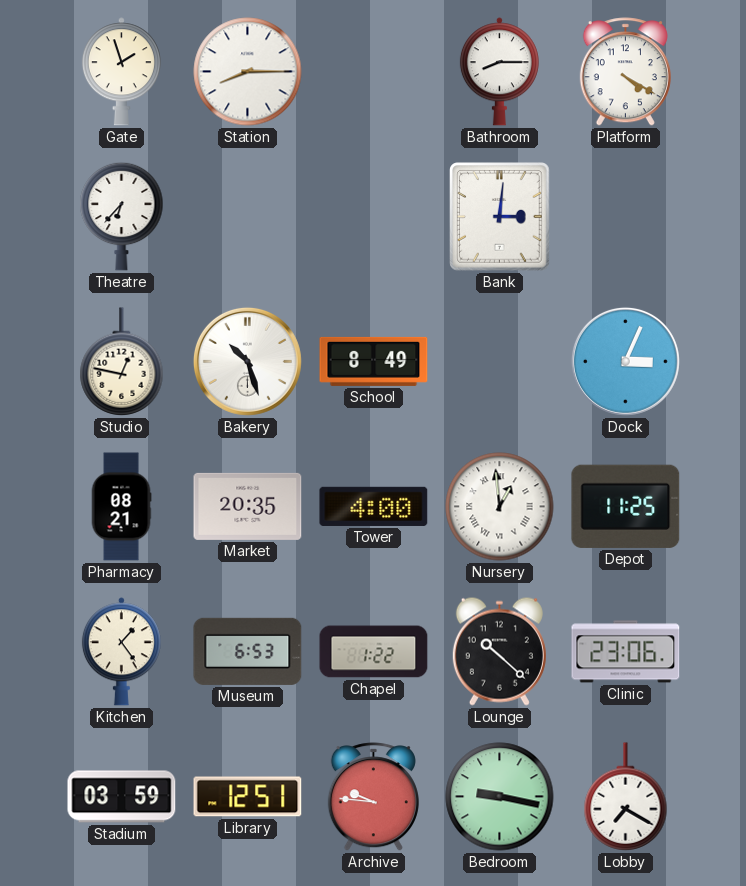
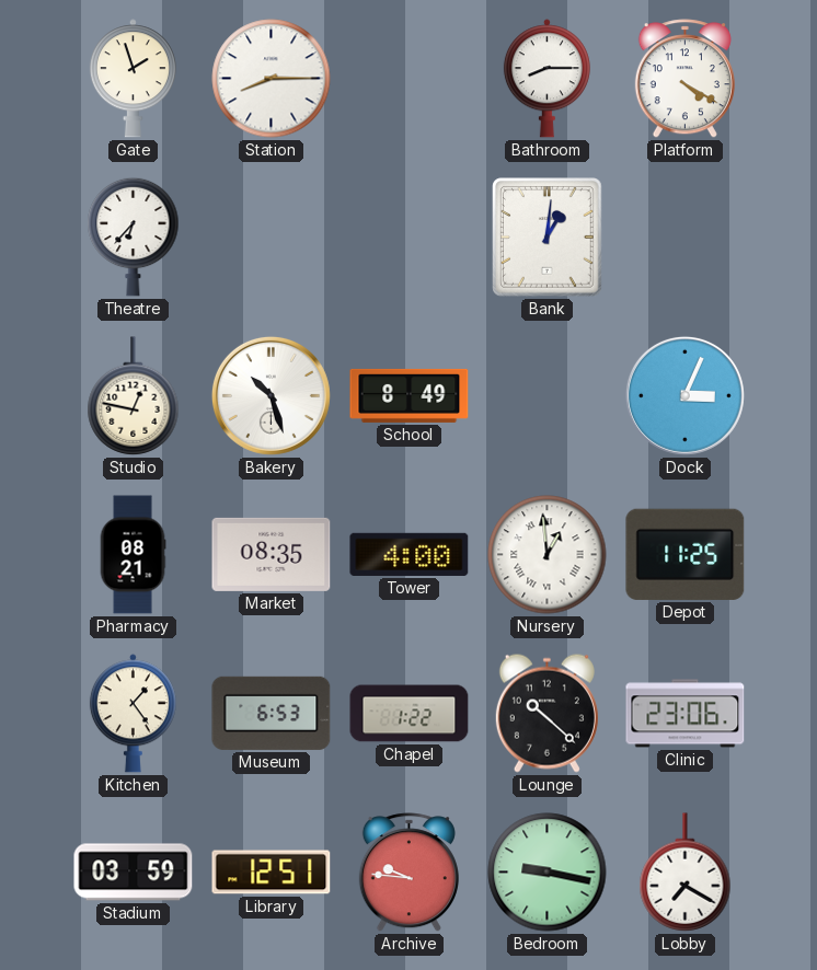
Bank: 3:01 -> 1:01
Market: 20:35 -> 08:35
